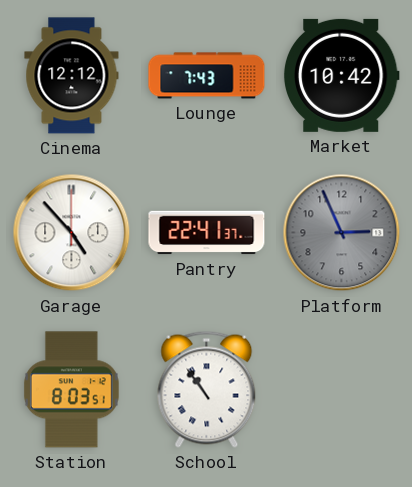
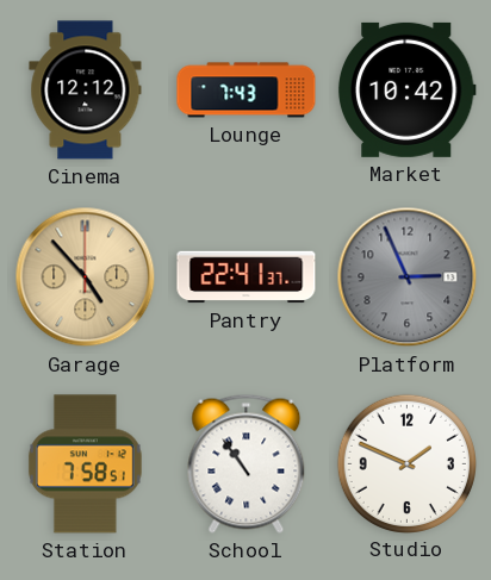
Garage dial: white -> champagne
Station: 8:03 -> 7:58
Studio: none -> 1:49
